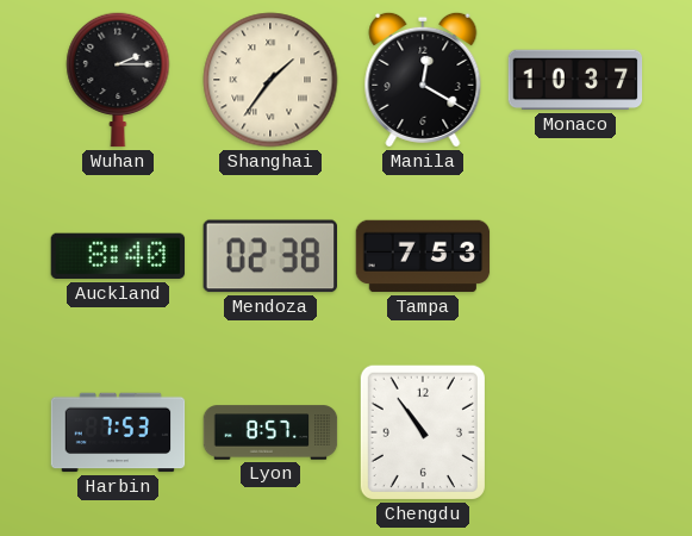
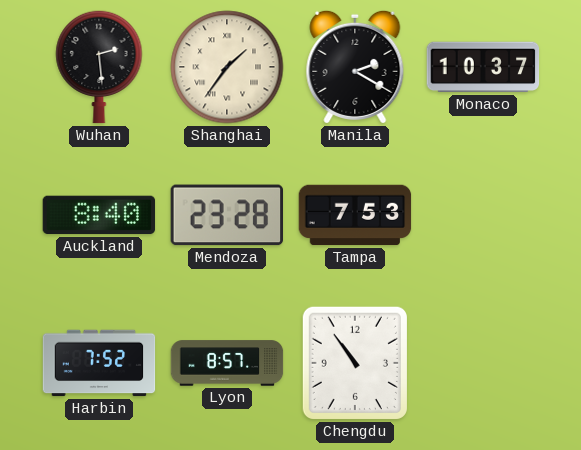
Wuhan: 2:15 -> 2:29
Manila: 12:20 -> 2:20
Mendoza: 02:38 -> 23:28
Harbin: 7:53 -> 7:52
